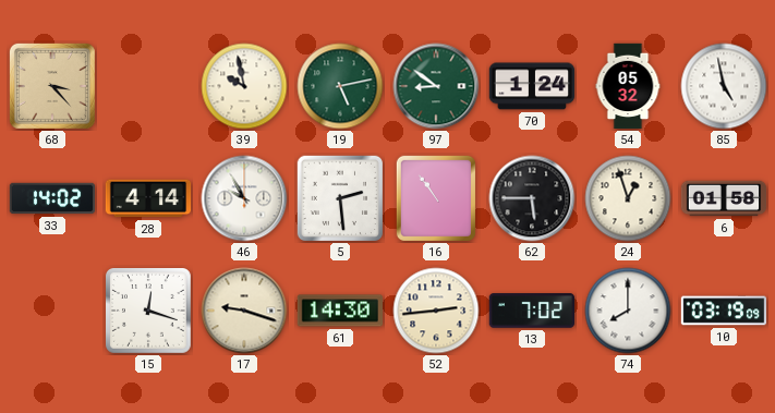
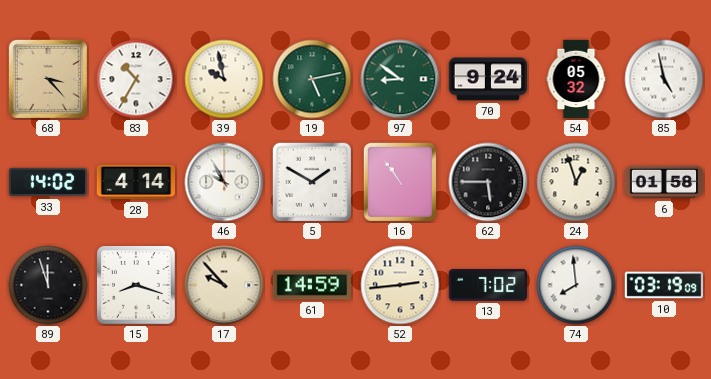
83: none -> 10:35
70: 1:24 -> 9:24
5: 2:29 -> 1:50
89: none -> 11:57
15: 12:18 -> 8:18
17: 9:18 -> 9:53
61: 14:30 -> 14:59
74: 8:00 -> 7:59
